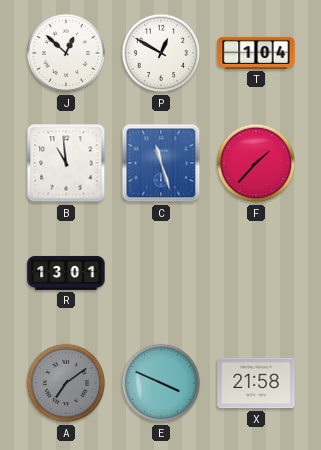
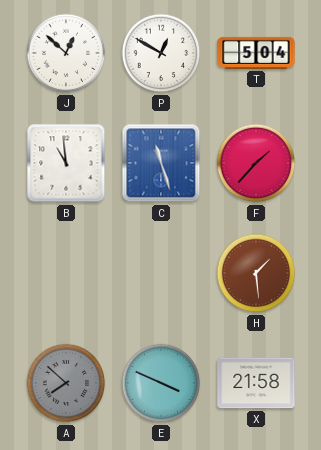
T: 1:04 -> 5:04
R: 13:01 -> none
H: none -> 1:29
A: 7:09 -> 7:52
